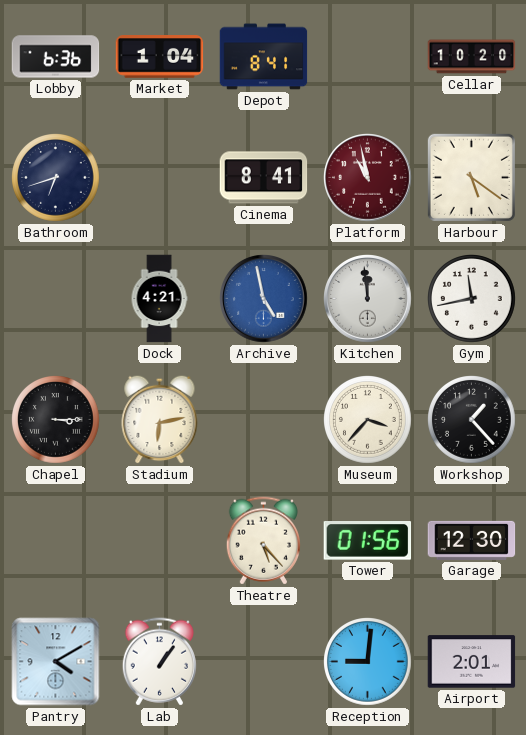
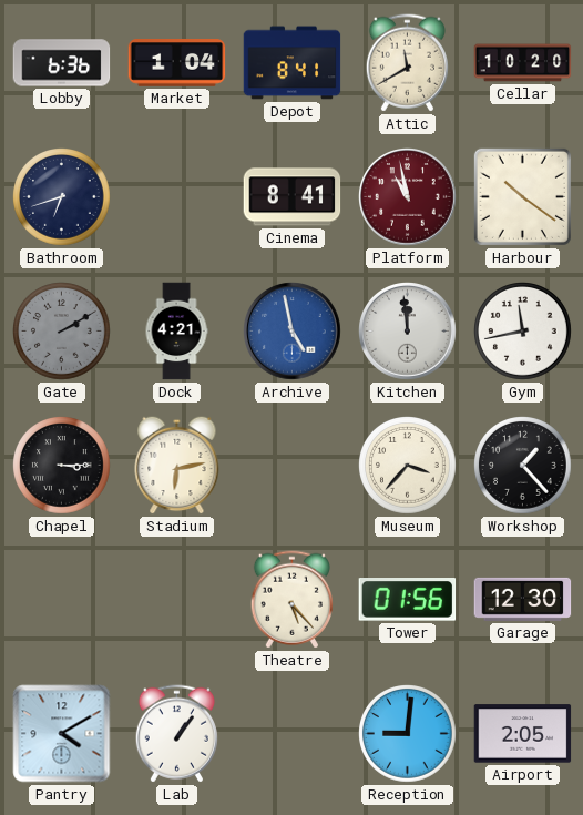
Attic: none -> 11:40
Harbour: 5:21 -> 10:21
Gate: none -> 2:10
Airport: 2:01 -> 2:05
